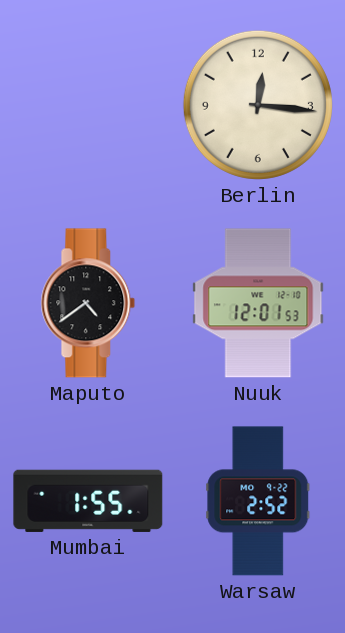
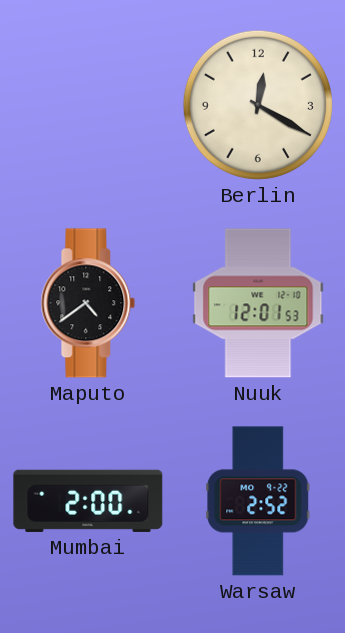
Berlin: 12:16 -> 12:20
Mumbai: 1:55 -> 2:00
